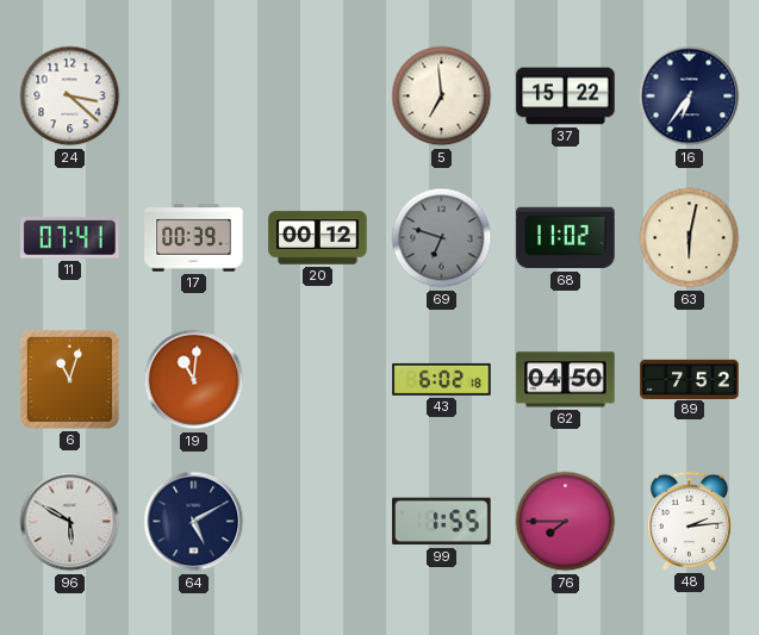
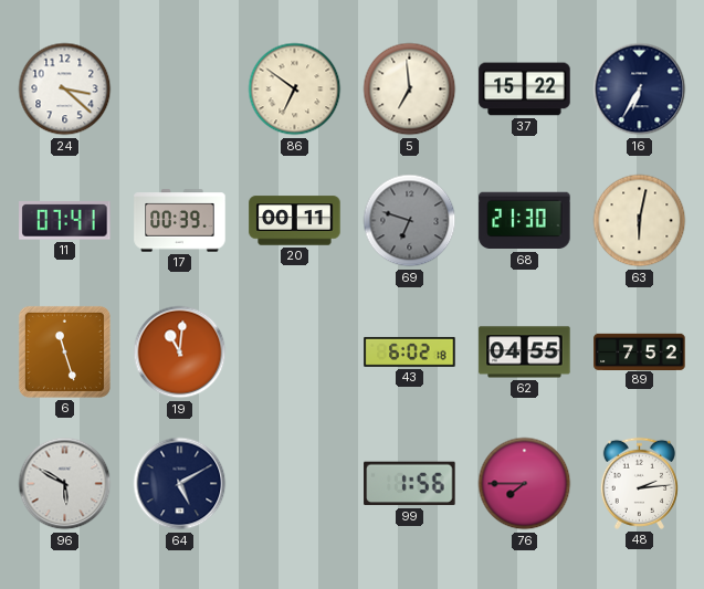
86: none -> 6:51
16: 6:36 -> 6:35
20: 00:12 -> 00:11
68: 11:02 -> 21:30
6: 11:03 -> 11:27
62: 04:50 -> 04:55
99: 1:55 -> 1:56
